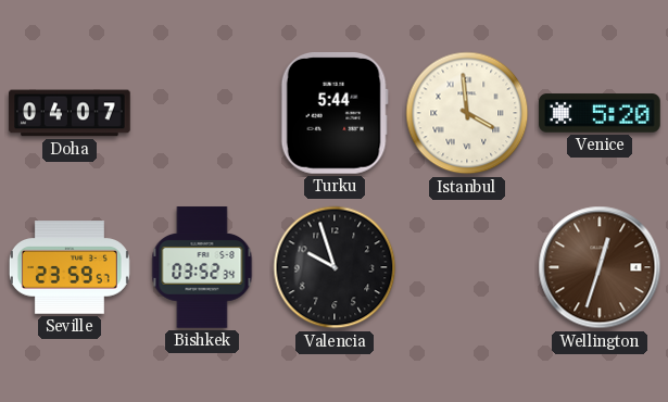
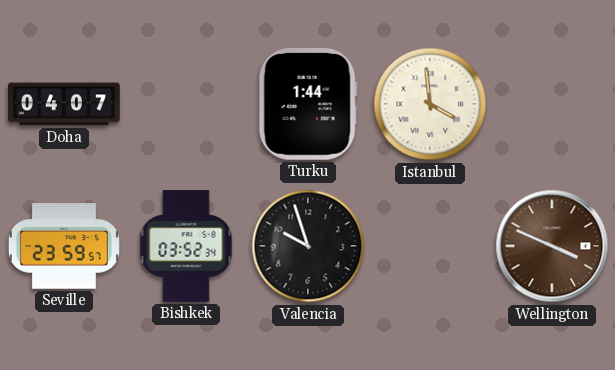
Turku: 5:44 -> 1:44
Venice: 5:20 -> none
Wellington: 12:33 -> 3:49
